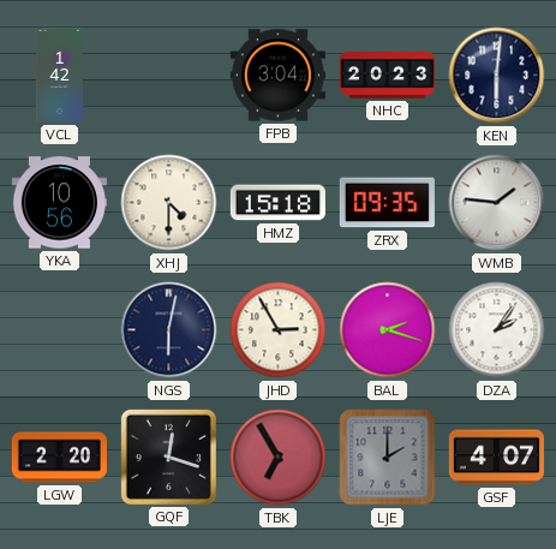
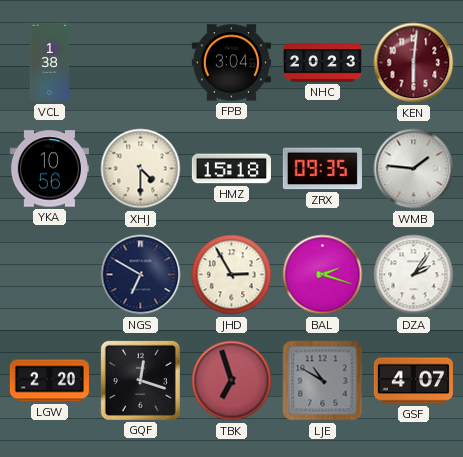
VCL: 1:42 -> 1:38
KEN dial: navy -> burgundy
NGS: 6:02 -> 6:50
TBK: 6:55 -> 6:57
LJE: 2:00 -> 10:50
